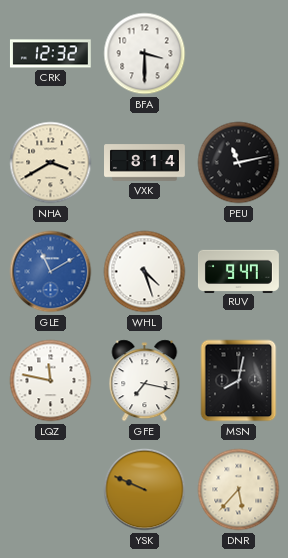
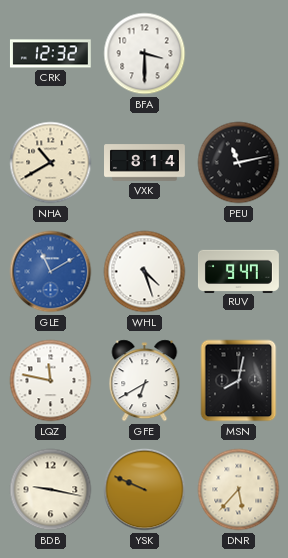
NHA: 3:40 -> 10:40
GFE: 7:17 -> 6:40
BDB: none -> 9:17
